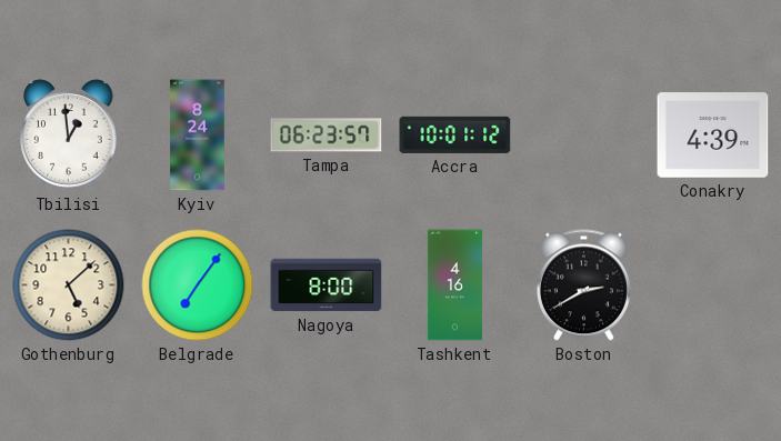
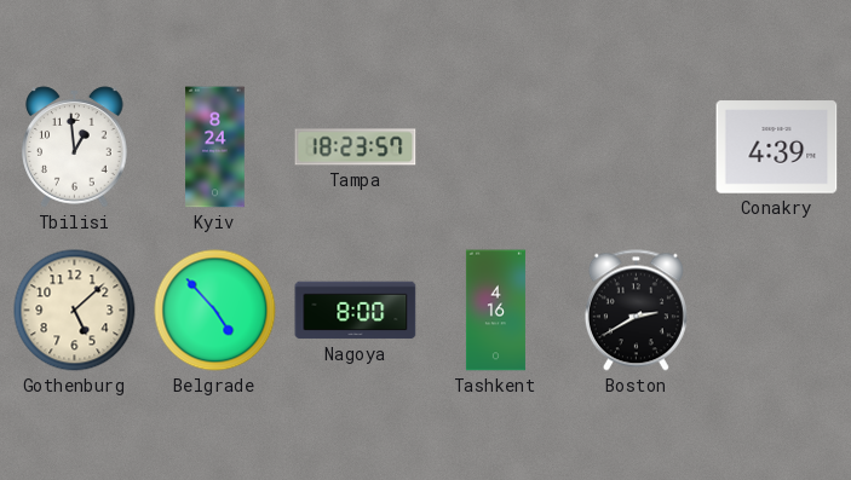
Tampa: 06:23 -> 18:23
Accra: 10:01 -> none
Belgrade: 7:06 -> 4:53
